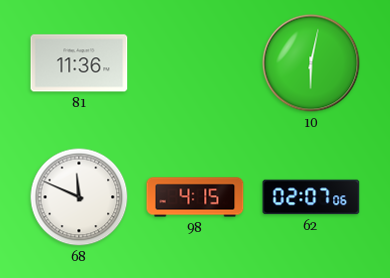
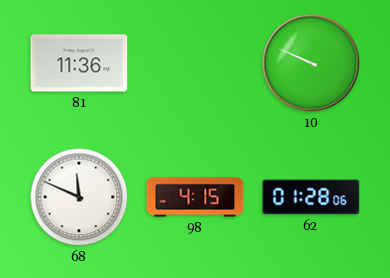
10: 6:02 -> 9:49
62: 02:07 -> 01:28
